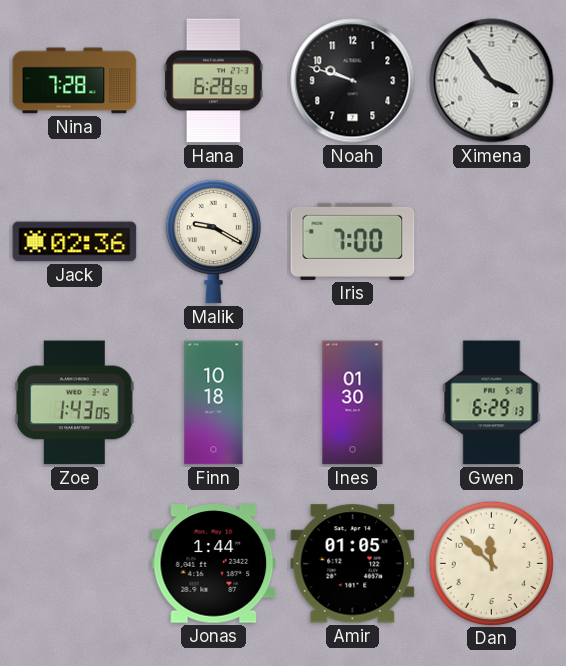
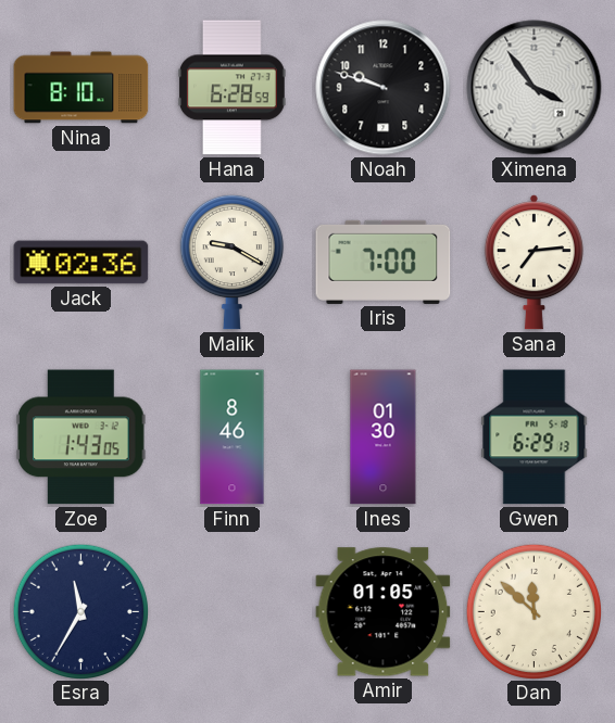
Nina: 7:28 -> 8:10
Sana: none -> 7:14
Finn: 10:18 -> 8:46
Esra: none -> 11:35
Jonas: 1:44 -> none
